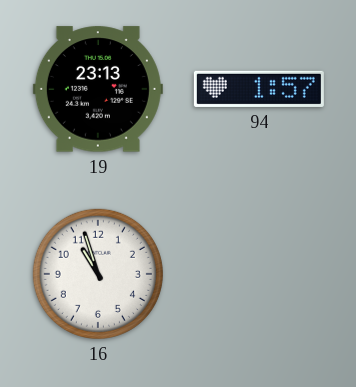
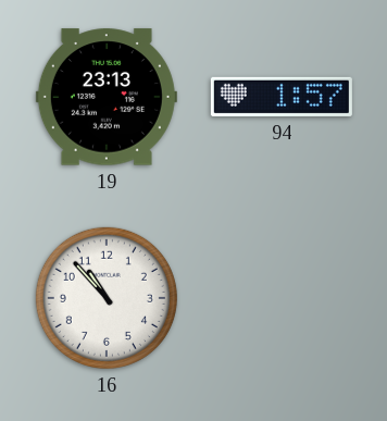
16: 10:57 -> 10:53
